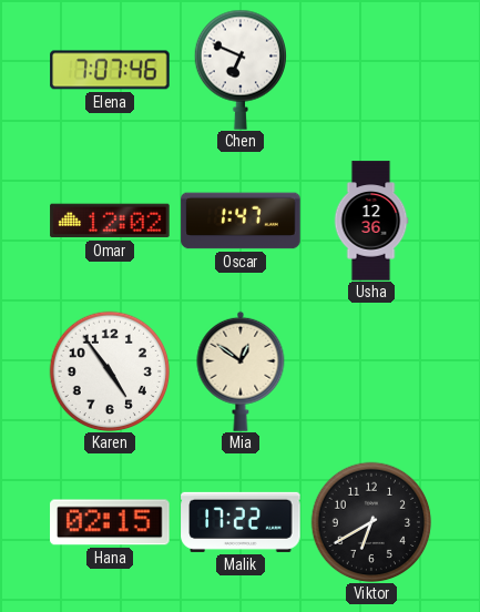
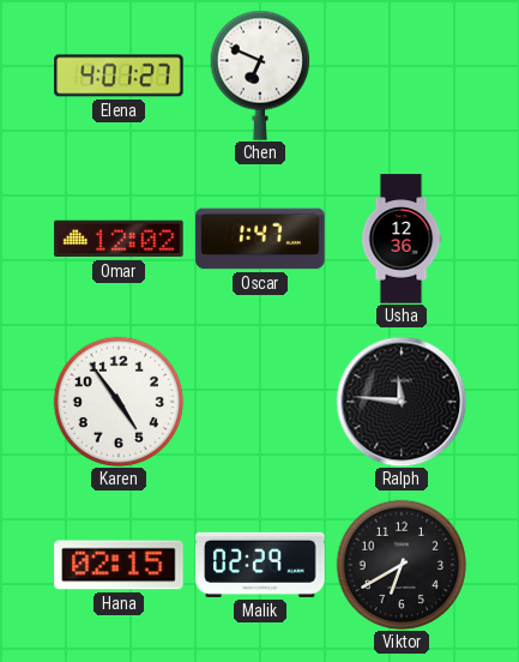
Elena: 7:07 -> 4:01
Mia: 12:51 -> none
Ralph: none -> 11:46
Malik: 17:22 -> 02:29
